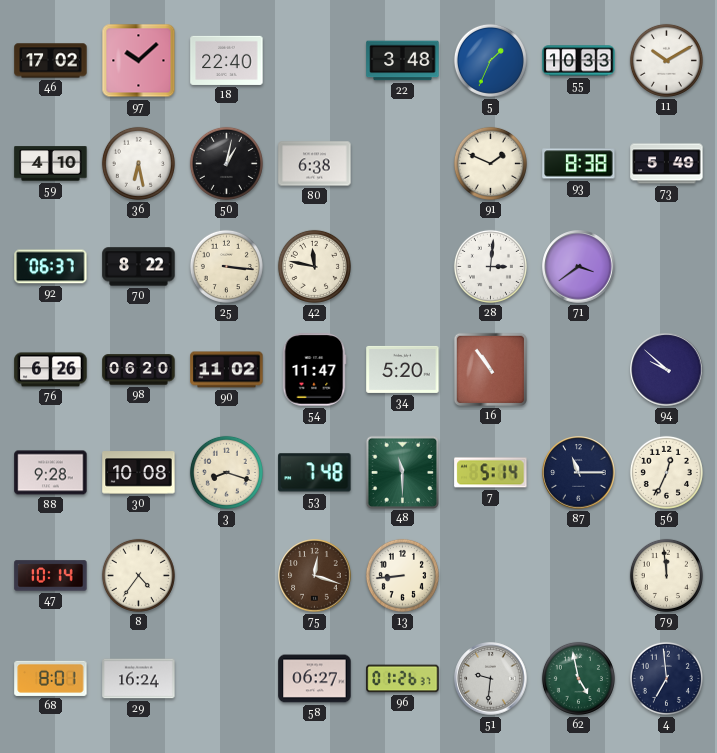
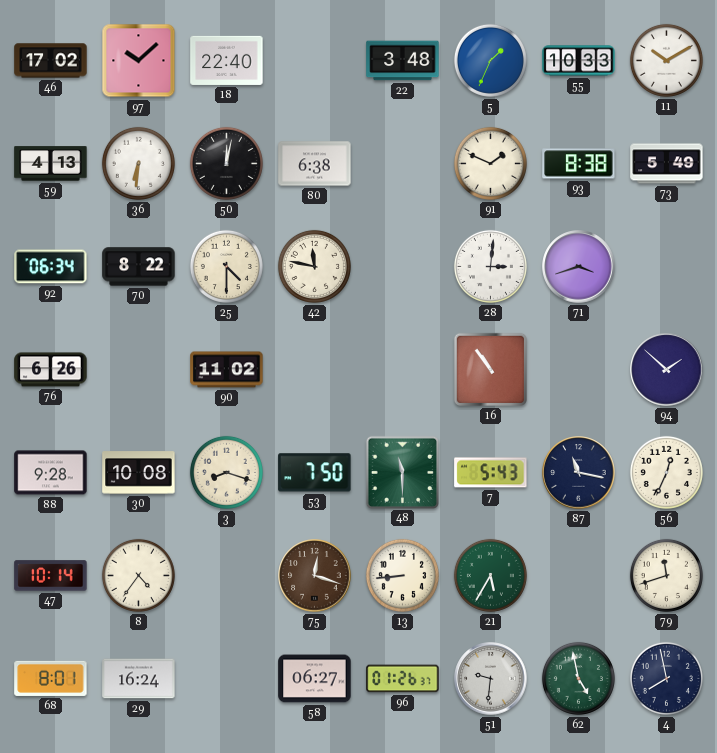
59: 4:10 -> 4:13
36: 6:28 -> 6:31
50: 1:02 -> 12:02
92: 06:37 -> 06:34
25: 3:16 -> 4:30
71: 3:39 -> 3:42
98: 06:20 -> none
54: 11:47 -> none
34: 5:20 -> none
94: 9:52 -> 1:52
53: 7:48 -> 7:50
7: 5:14 -> 5:43
87: 11:15 -> 11:17
21: none -> 5:35
79: 11:59 -> 11:42
4: 6:59 -> 7:58
